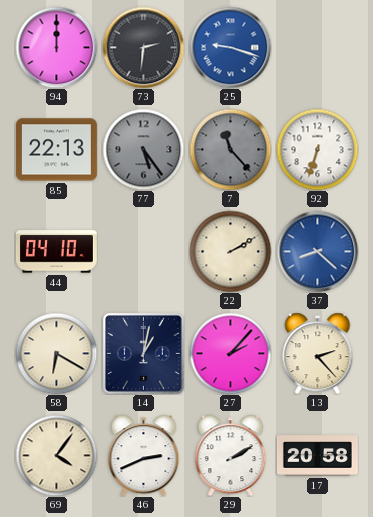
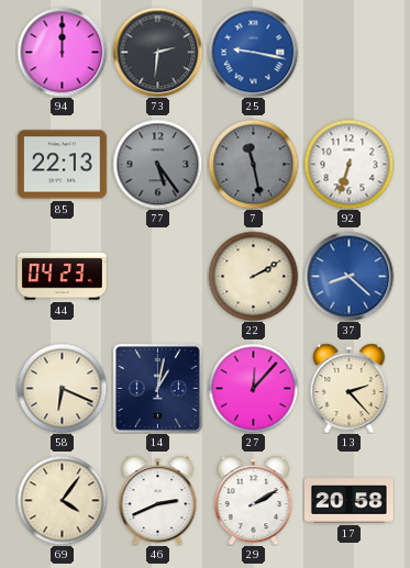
25: 9:18 -> 9:17
7: 11:23 -> 11:28
44: 04:10 -> 04:23
58: 6:20 -> 6:19
27: 2:07 -> 12:07
